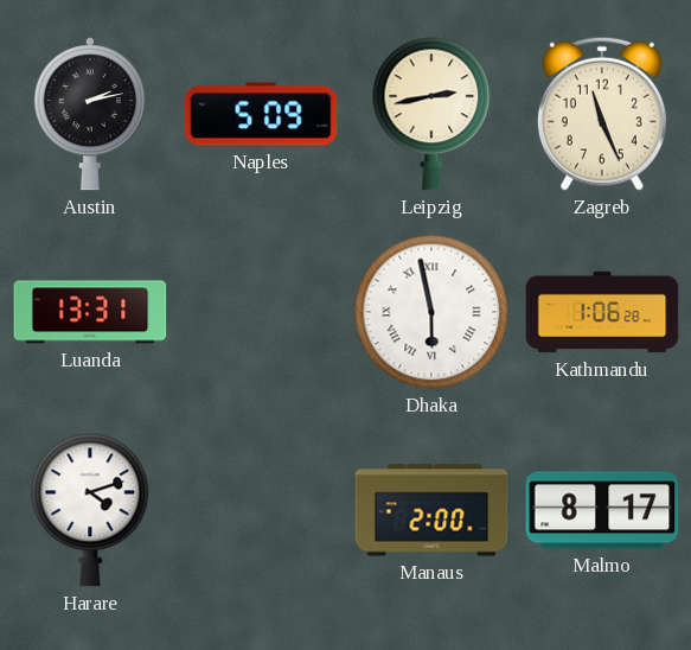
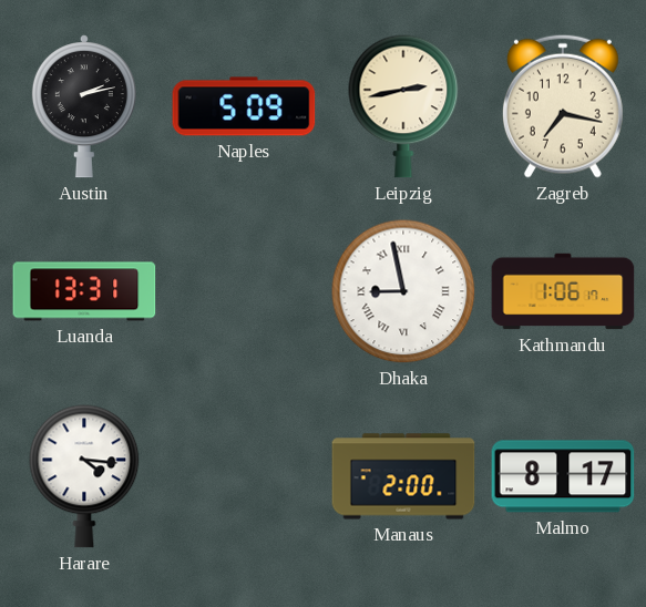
Zagreb: 11:26 -> 7:17
Dhaka: 5:58 -> 8:58
Kathmandu: 1:06:28 -> 1:06:17
Harare: 4:12 -> 4:16
